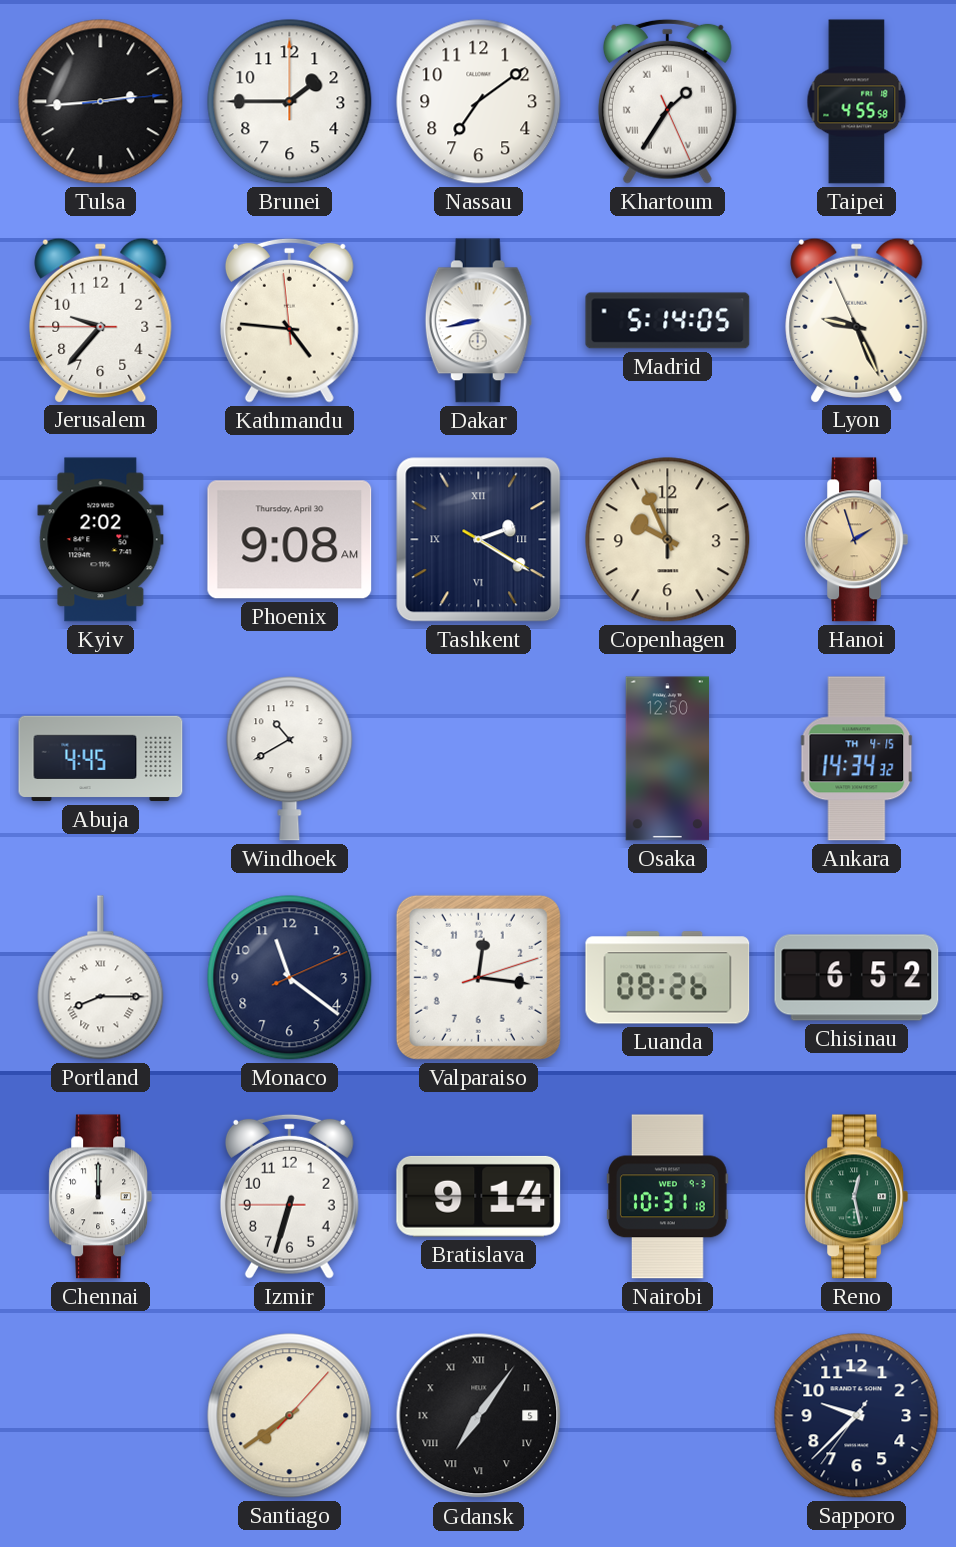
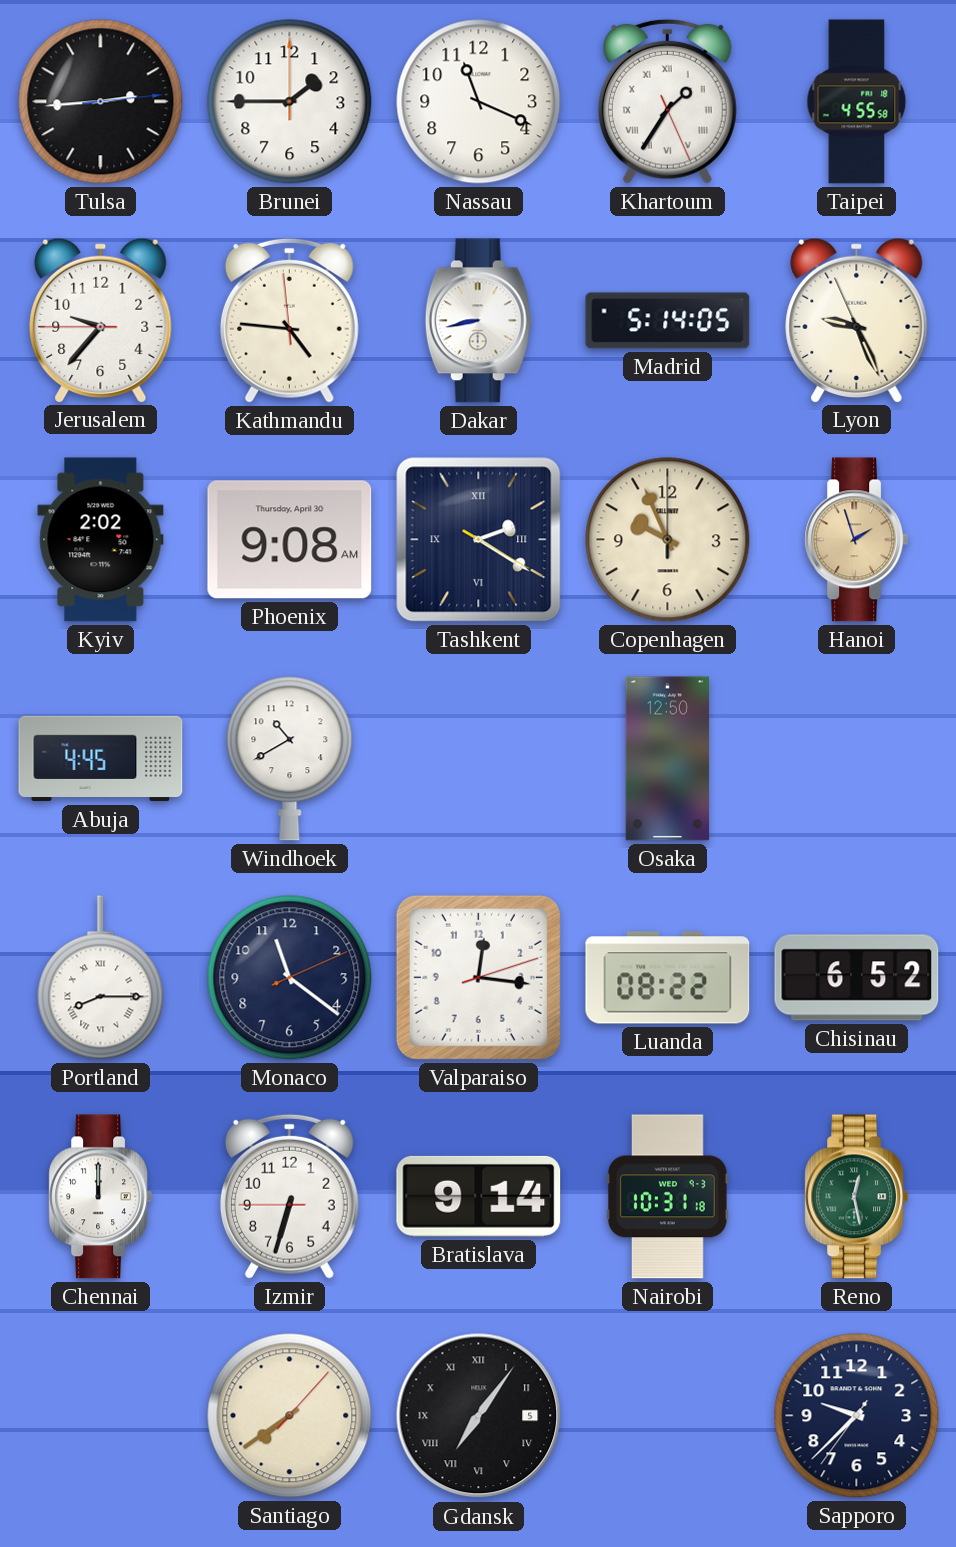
Nassau: 7:09 -> 11:19
Ankara: 14:34 -> none
Luanda: 08:26 -> 08:22
